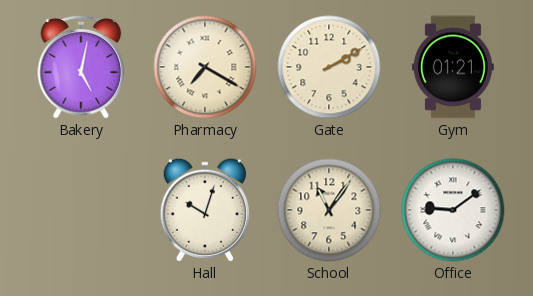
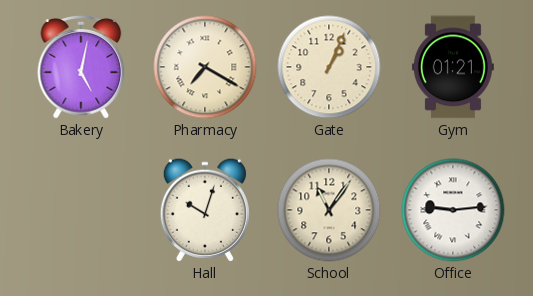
Gate: 2:10 -> 1:04
Office: 9:09 -> 9:14
